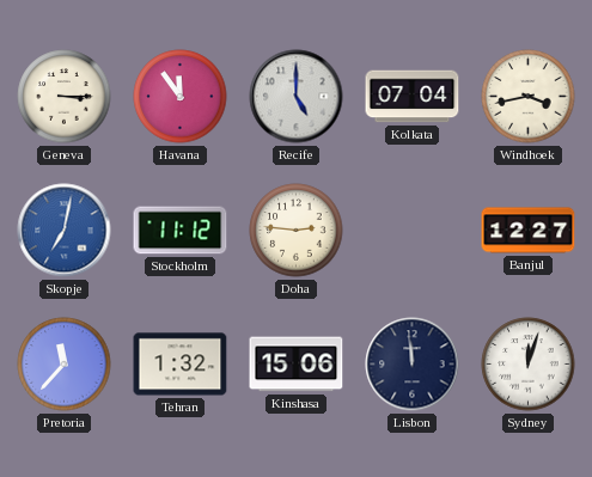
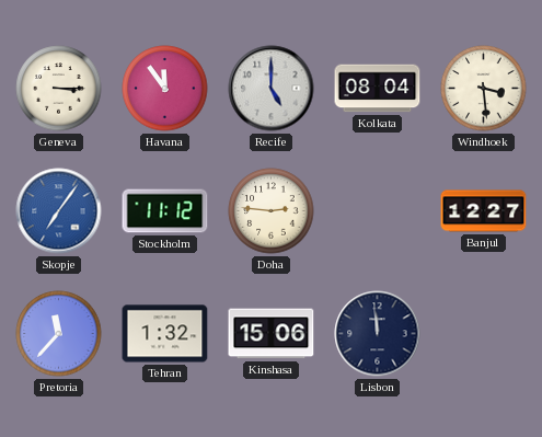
Kolkata: 07:04 -> 08:04
Windhoek: 3:43 -> 3:29
Skopje: 7:02 -> 7:06
Sydney: 12:03 -> none
